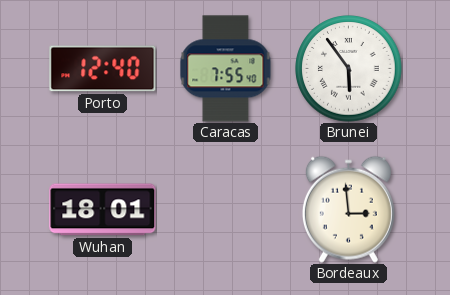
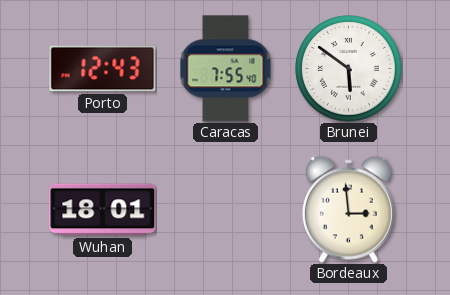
Porto: 12:40 -> 12:43
Brunei: 5:54 -> 5:51
